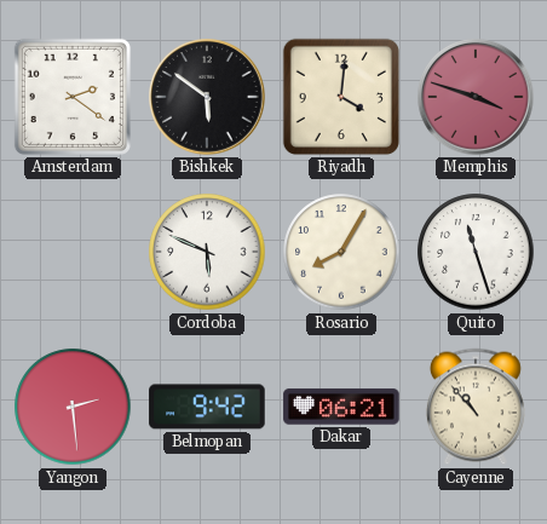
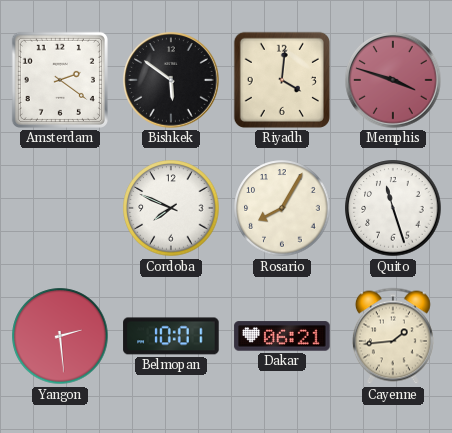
Cordoba: 5:49 -> 7:49
Belmopan: 9:42 -> 10:01
Cayenne: 10:53 -> 1:44
